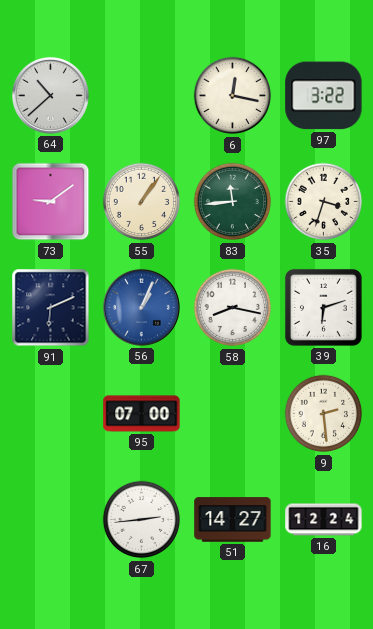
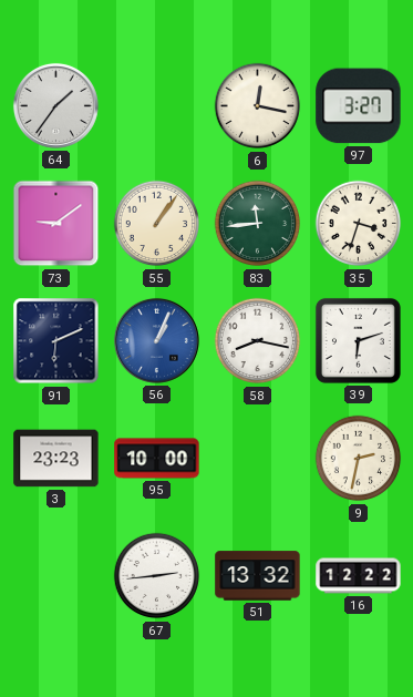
64: 10:38 -> 1:36
97: 3:22 -> 3:27
3: none -> 23:23
95: 07:00 -> 10:00
9: 2:29 -> 2:32
51: 14:27 -> 13:32
16: 12:24 -> 12:22
